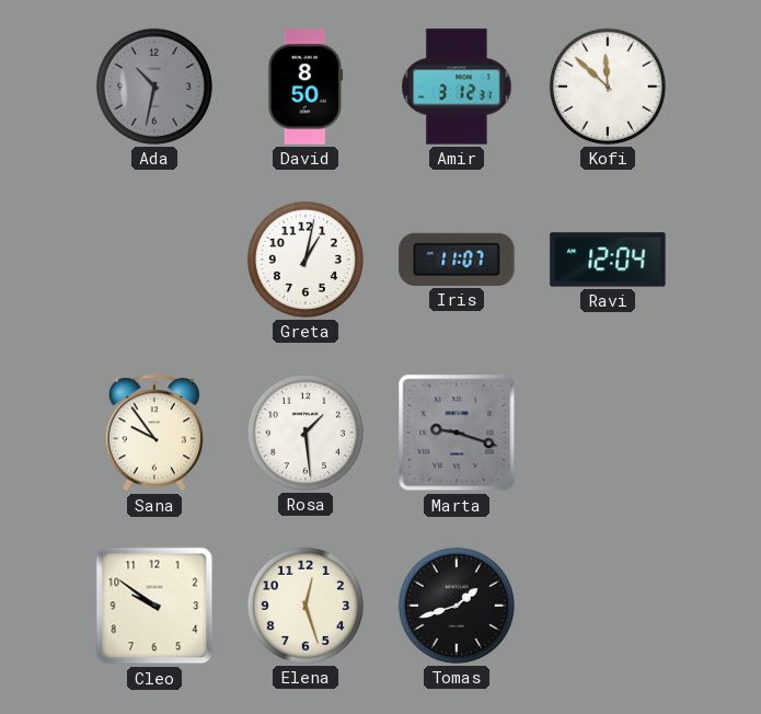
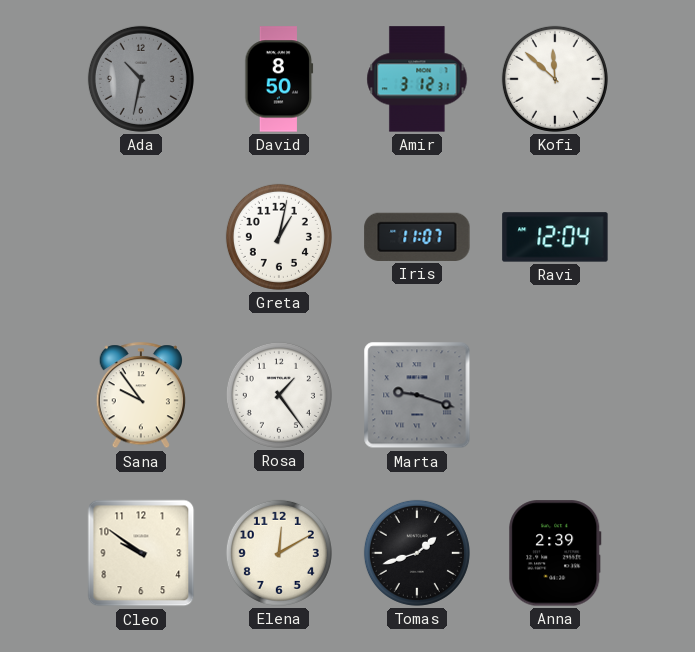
Rosa: 1:29 -> 1:24
Elena: 12:27 -> 12:10
Anna: none -> 2:39
